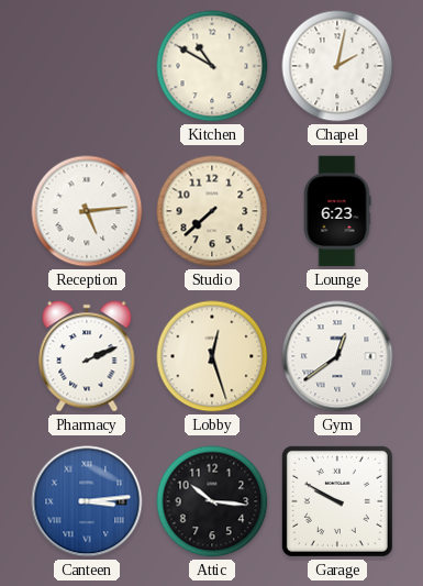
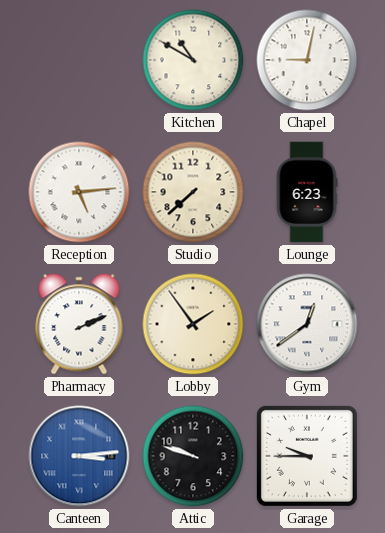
Chapel: 2:02 -> 9:02
Lobby: 12:27 -> 1:54
Attic: 10:16 -> 9:48
Garage: 9:50 -> 9:45
